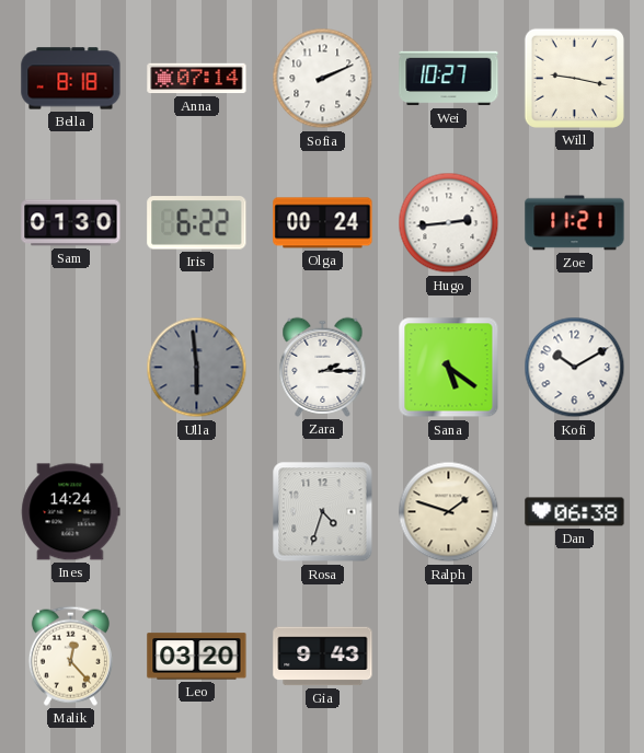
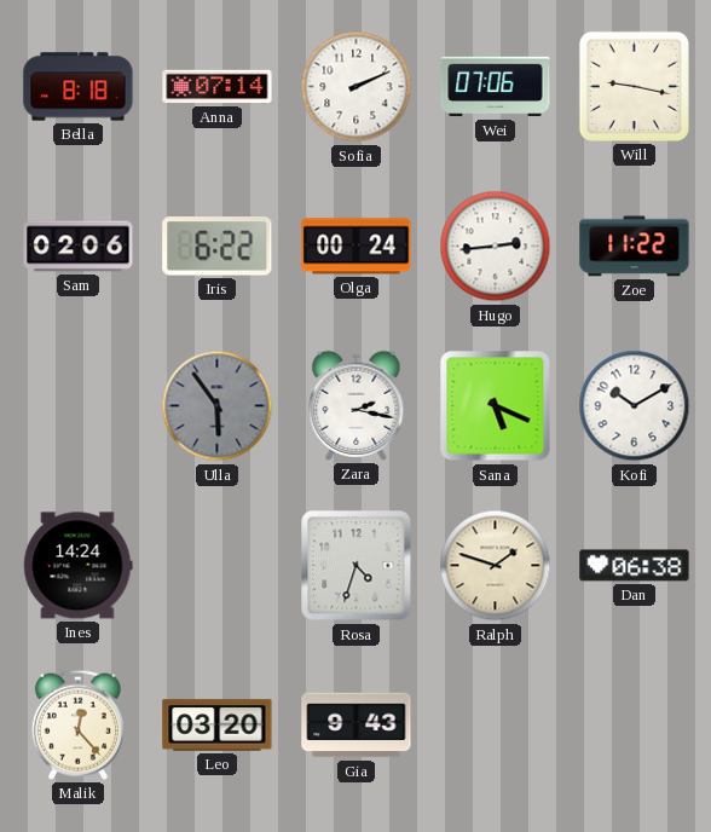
Wei: 10:27 -> 07:06
Sam: 01:30 -> 02:06
Zoe: 11:21 -> 11:22
Ulla: 5:59 -> 5:54
Zara: 2:15 -> 2:17
Sana: 5:21 -> 5:19
